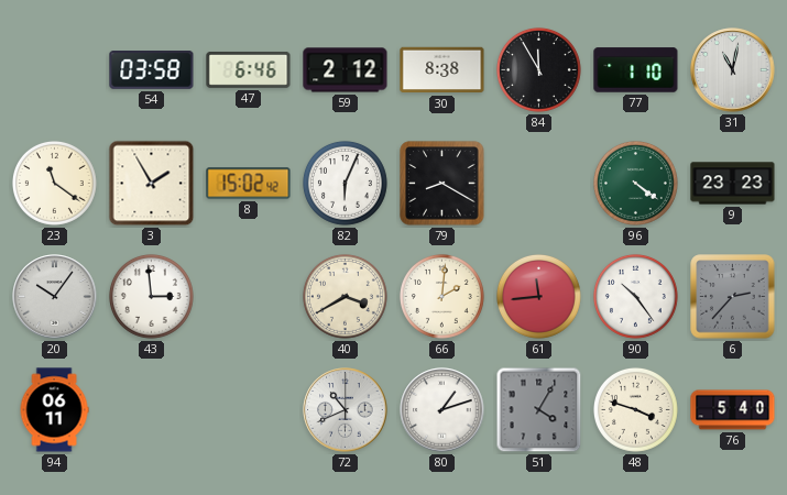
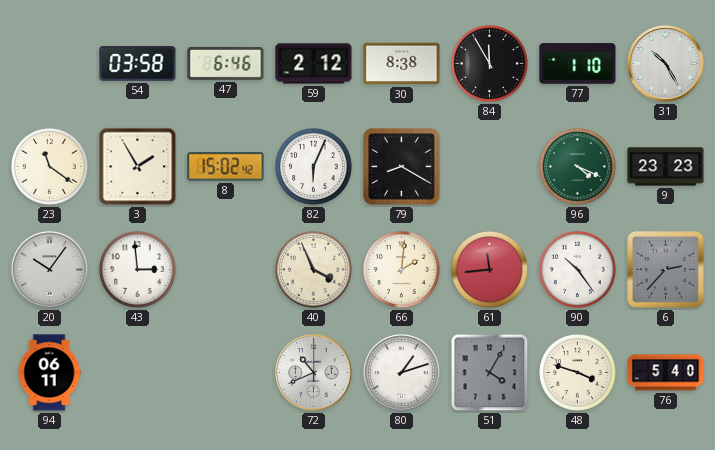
31: 11:02 -> 10:25
96: 4:21 -> 4:19
40: 3:40 -> 3:56
